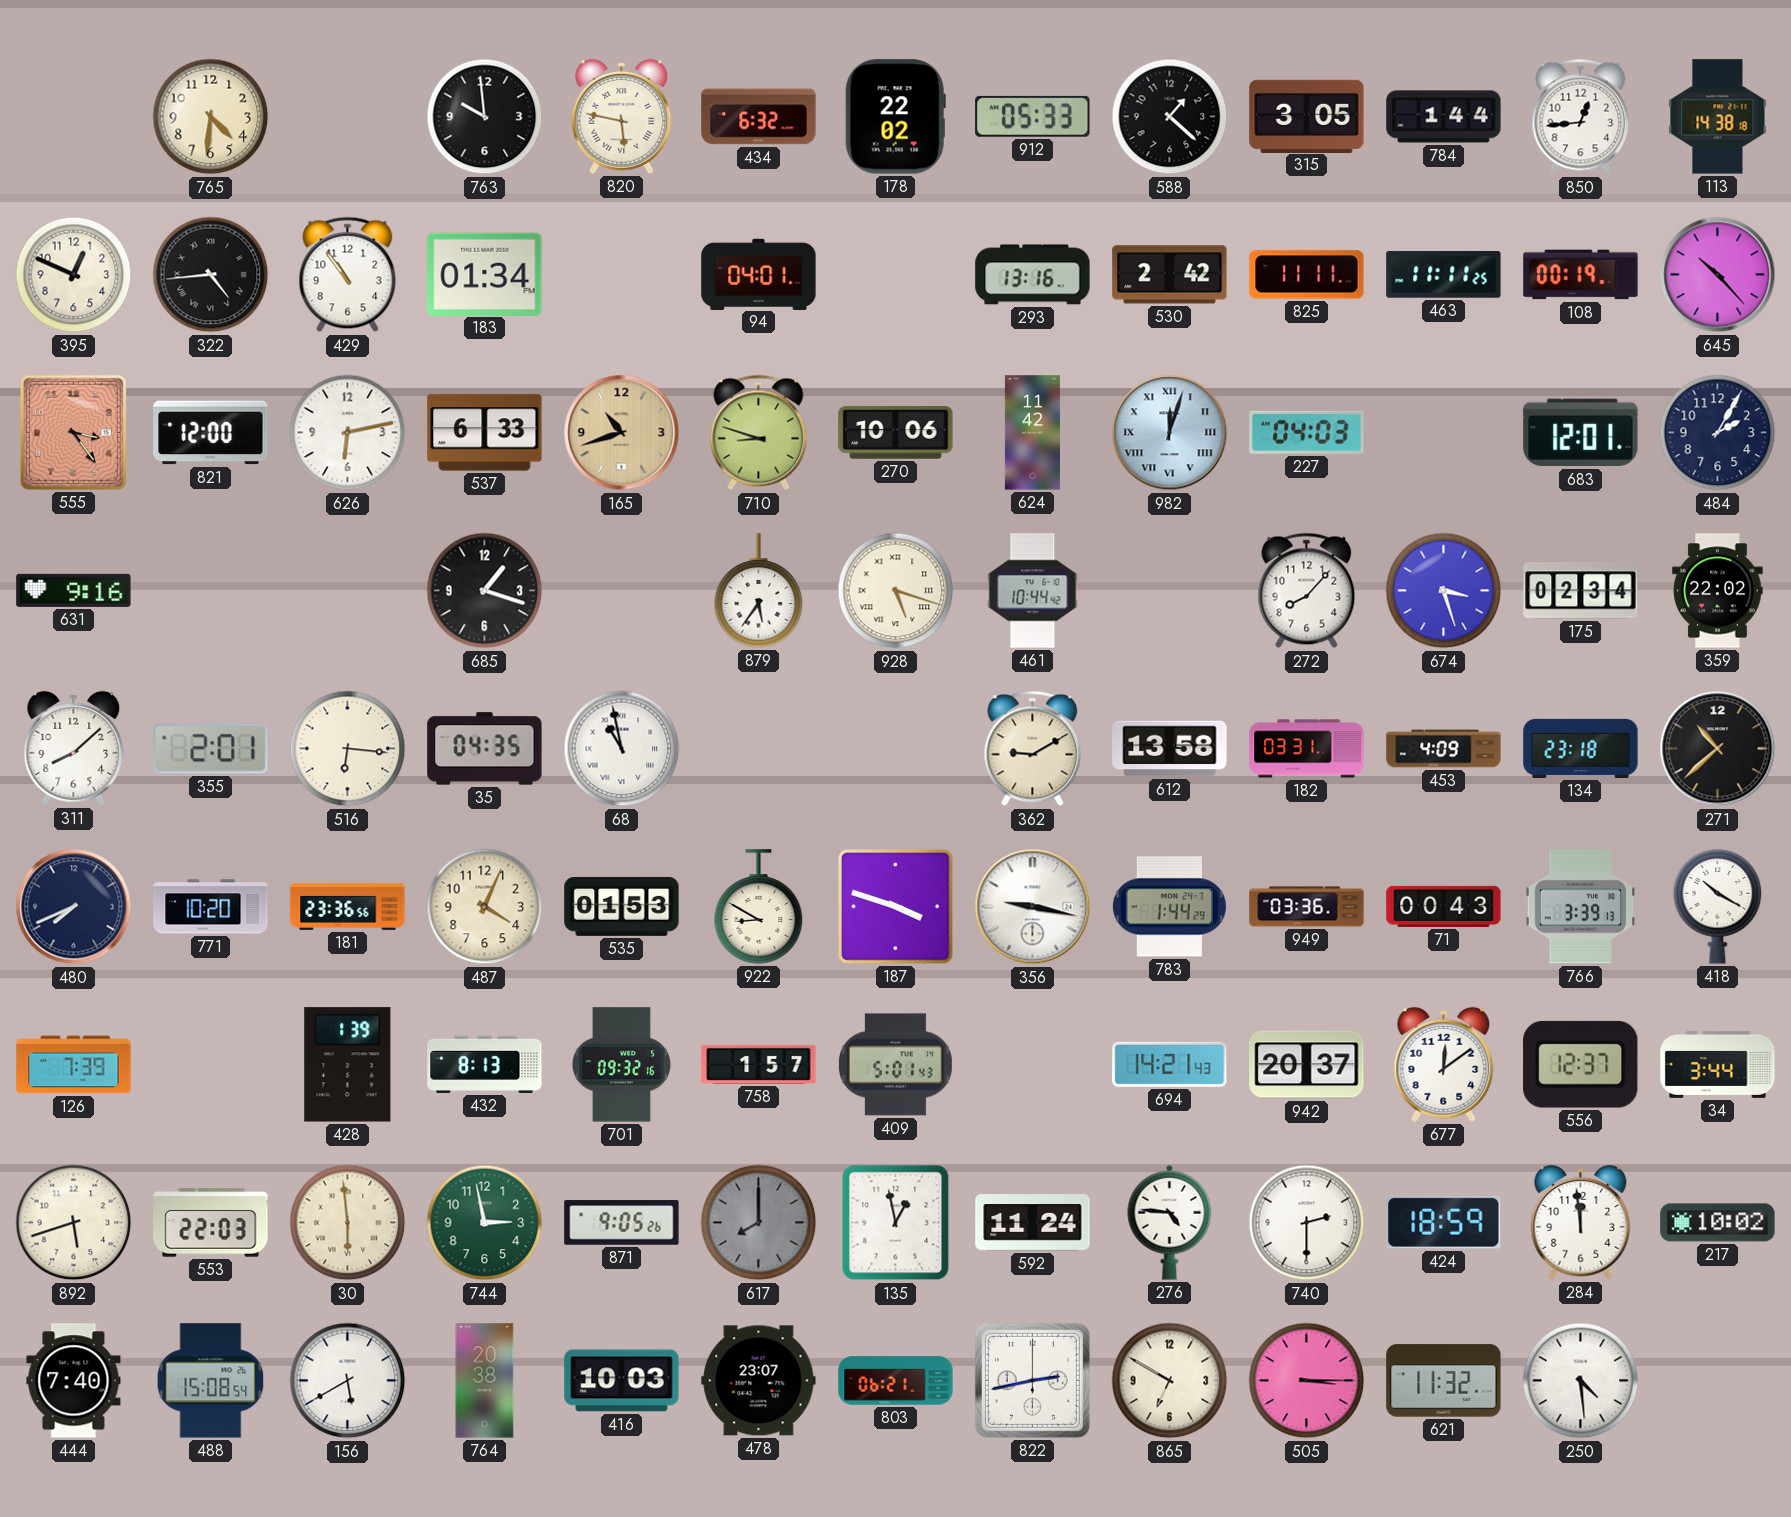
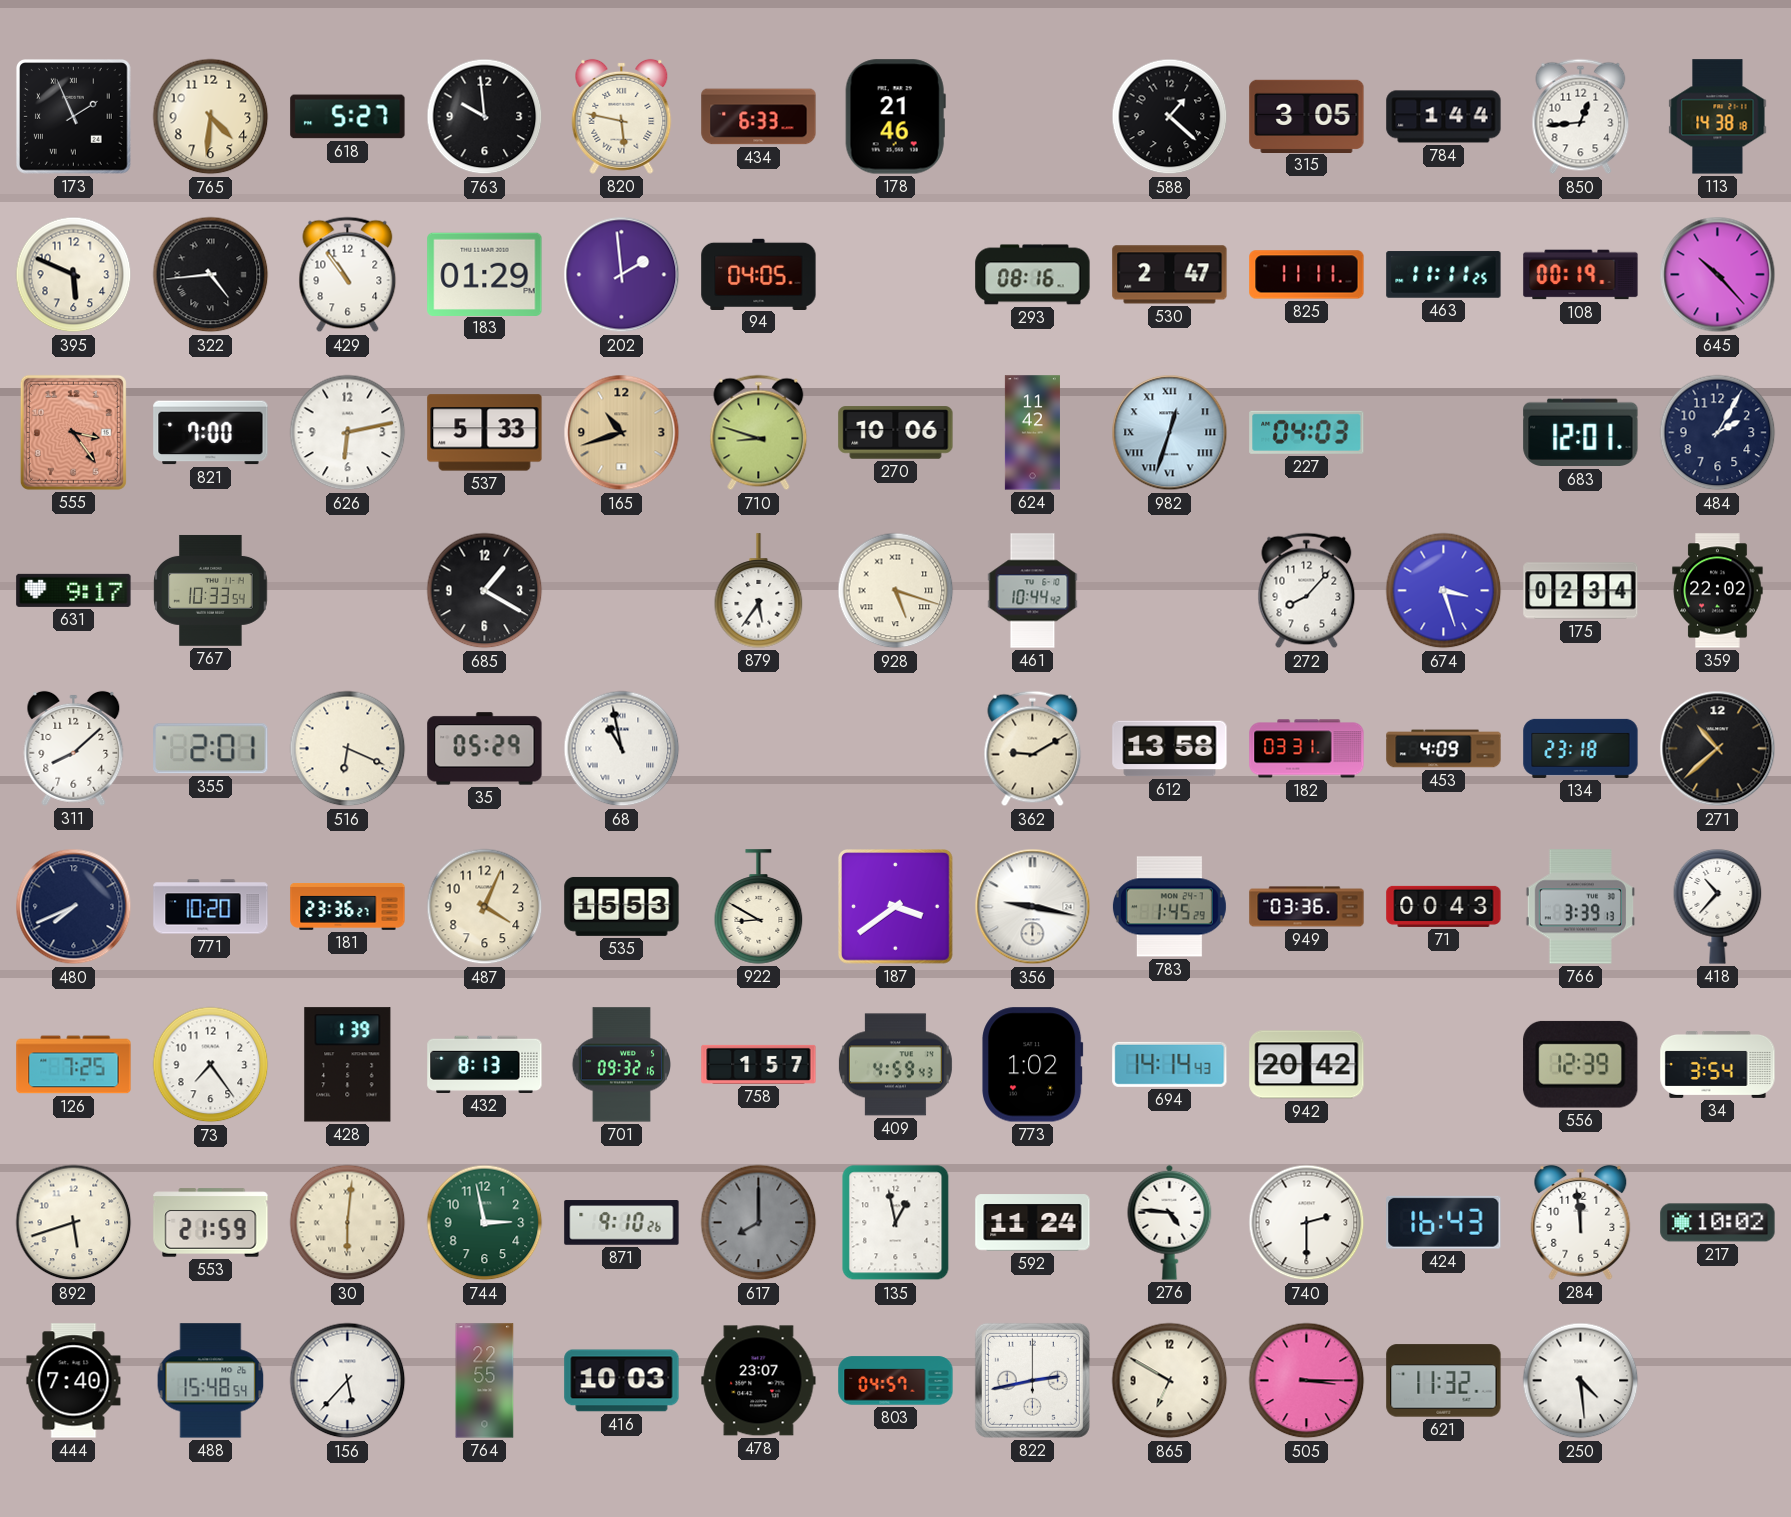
173: none -> 1:56
618: none -> 5:27
434: 6:32 -> 6:33
178: 22:02 -> 21:46
912: 05:33 -> none
395: 12:49 -> 5:49
183: 01:34 -> 01:29
202: none -> 1:59
94: 04:01 -> 04:05
293: 13:16 -> 08:16
530: 2:42 -> 2:47
821: 12:00 -> 7:00
537: 6:33 -> 5:33
982: 12:03 -> 12:33
631: 9:16 -> 9:17
767: none -> 10:33
685: 1:18 -> 1:20
516: 6:16 -> 6:19
35: 04:35 -> 05:29
181: 23:36:56 -> 23:36:27
535: 01:53 -> 15:53
187: 3:48 -> 3:39
783: 1:44 -> 1:45
418: 10:20 -> 10:37
126: 7:39 -> 7:25
73: none -> 7:24
409: 5:01 -> 4:59
773: none -> 1:02
694: 14:21 -> 14:14
942: 20:37 -> 20:42
677: 12:09 -> none
556: 12:37 -> 12:39
34: 3:44 -> 3:54
553: 22:03 -> 21:59
30: 5:59 -> 6:01
871: 9:05 -> 9:10
424: 18:59 -> 16:43
488: 15:08 -> 15:48
156: 5:40 -> 5:37
764: 20:38 -> 22:55
803: 06:21 -> 04:57
